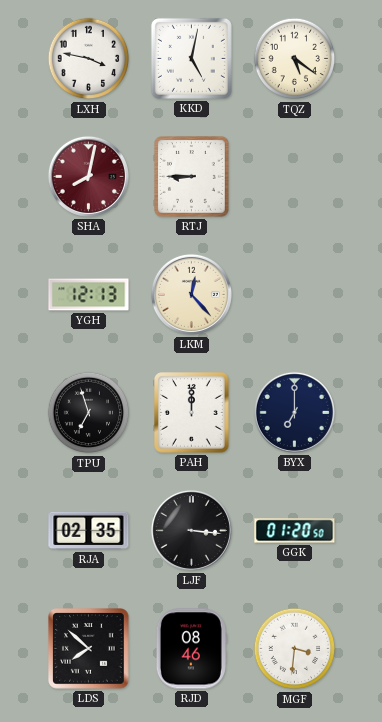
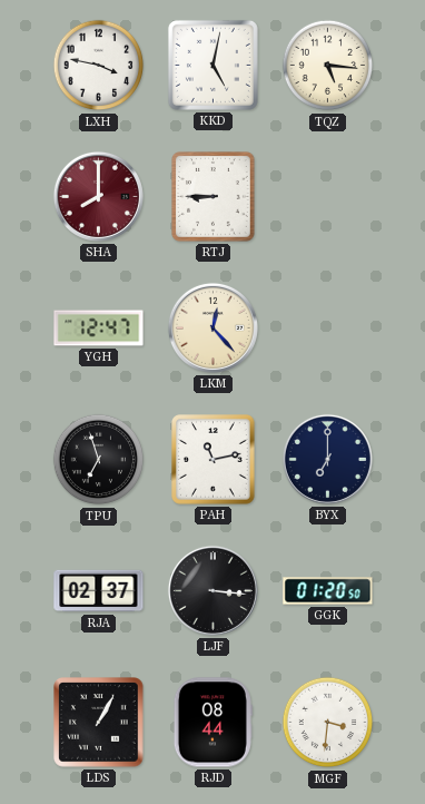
TQZ: 5:21 -> 5:16
SHA: 8:02 -> 8:00
YGH: 12:13 -> 12:47
PAH: 12:00 -> 11:13
RJA: 02:35 -> 02:37
LDS: 7:52 -> 1:05
RJD: 08:46 -> 08:44
